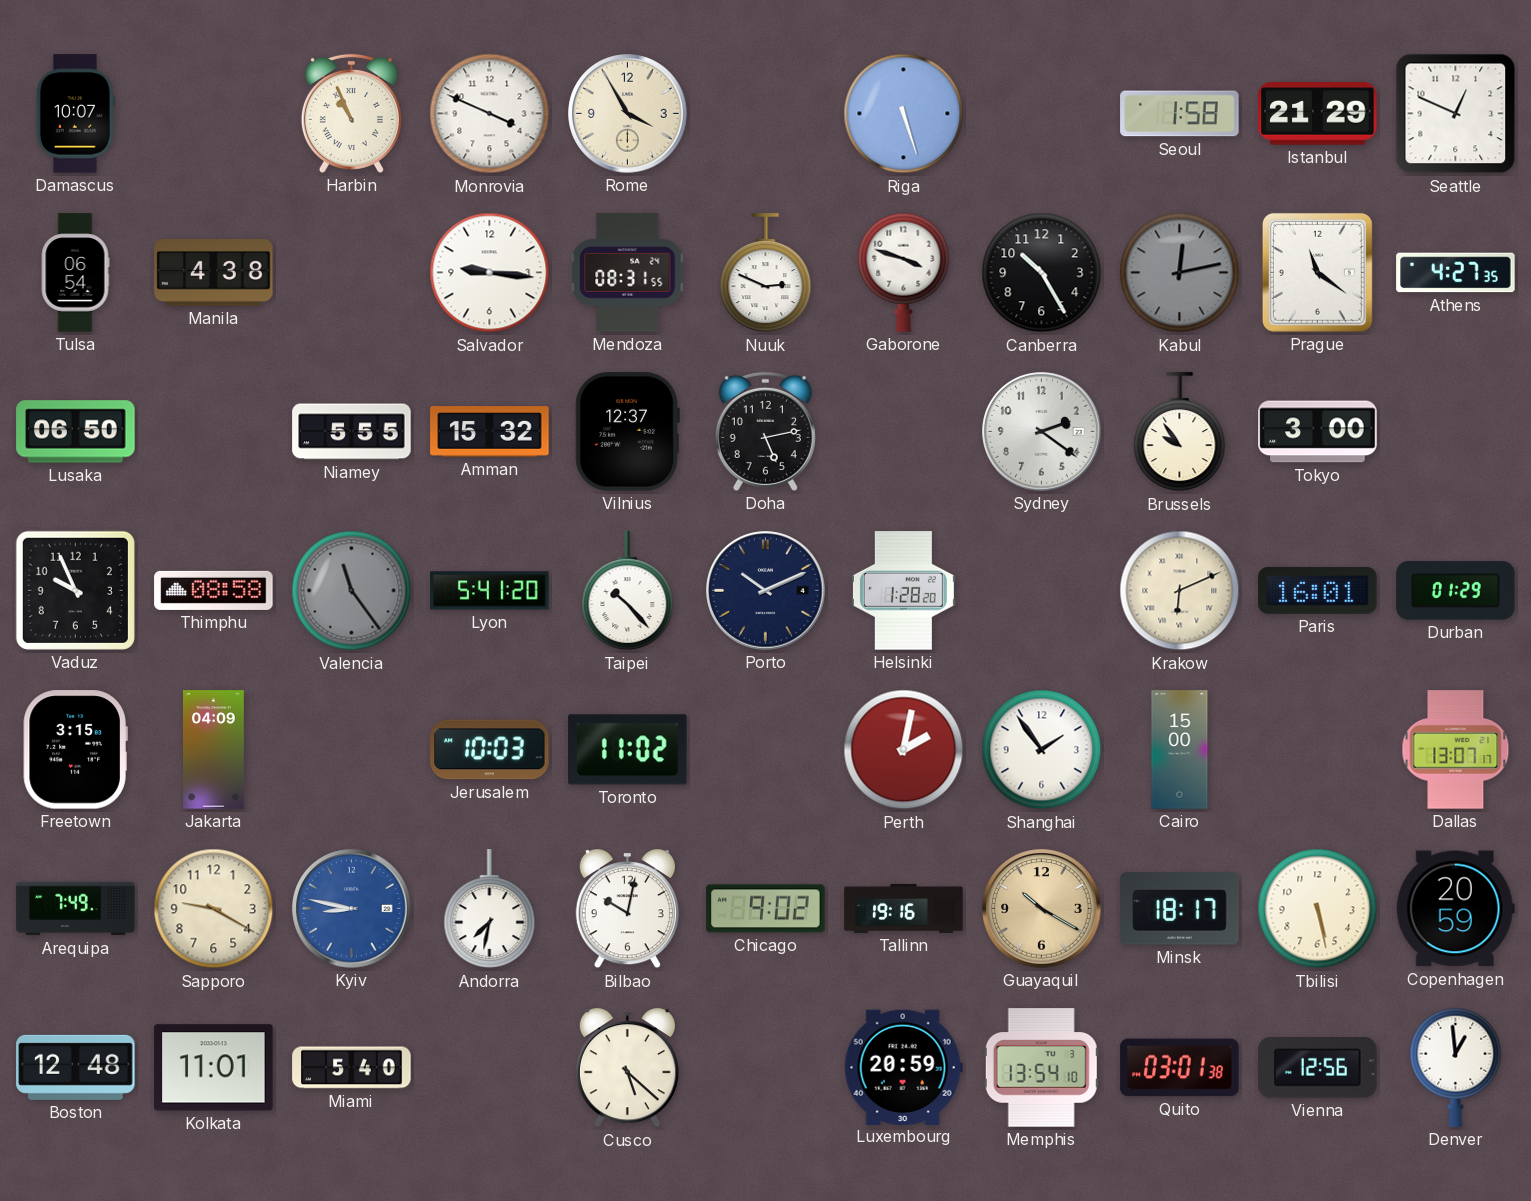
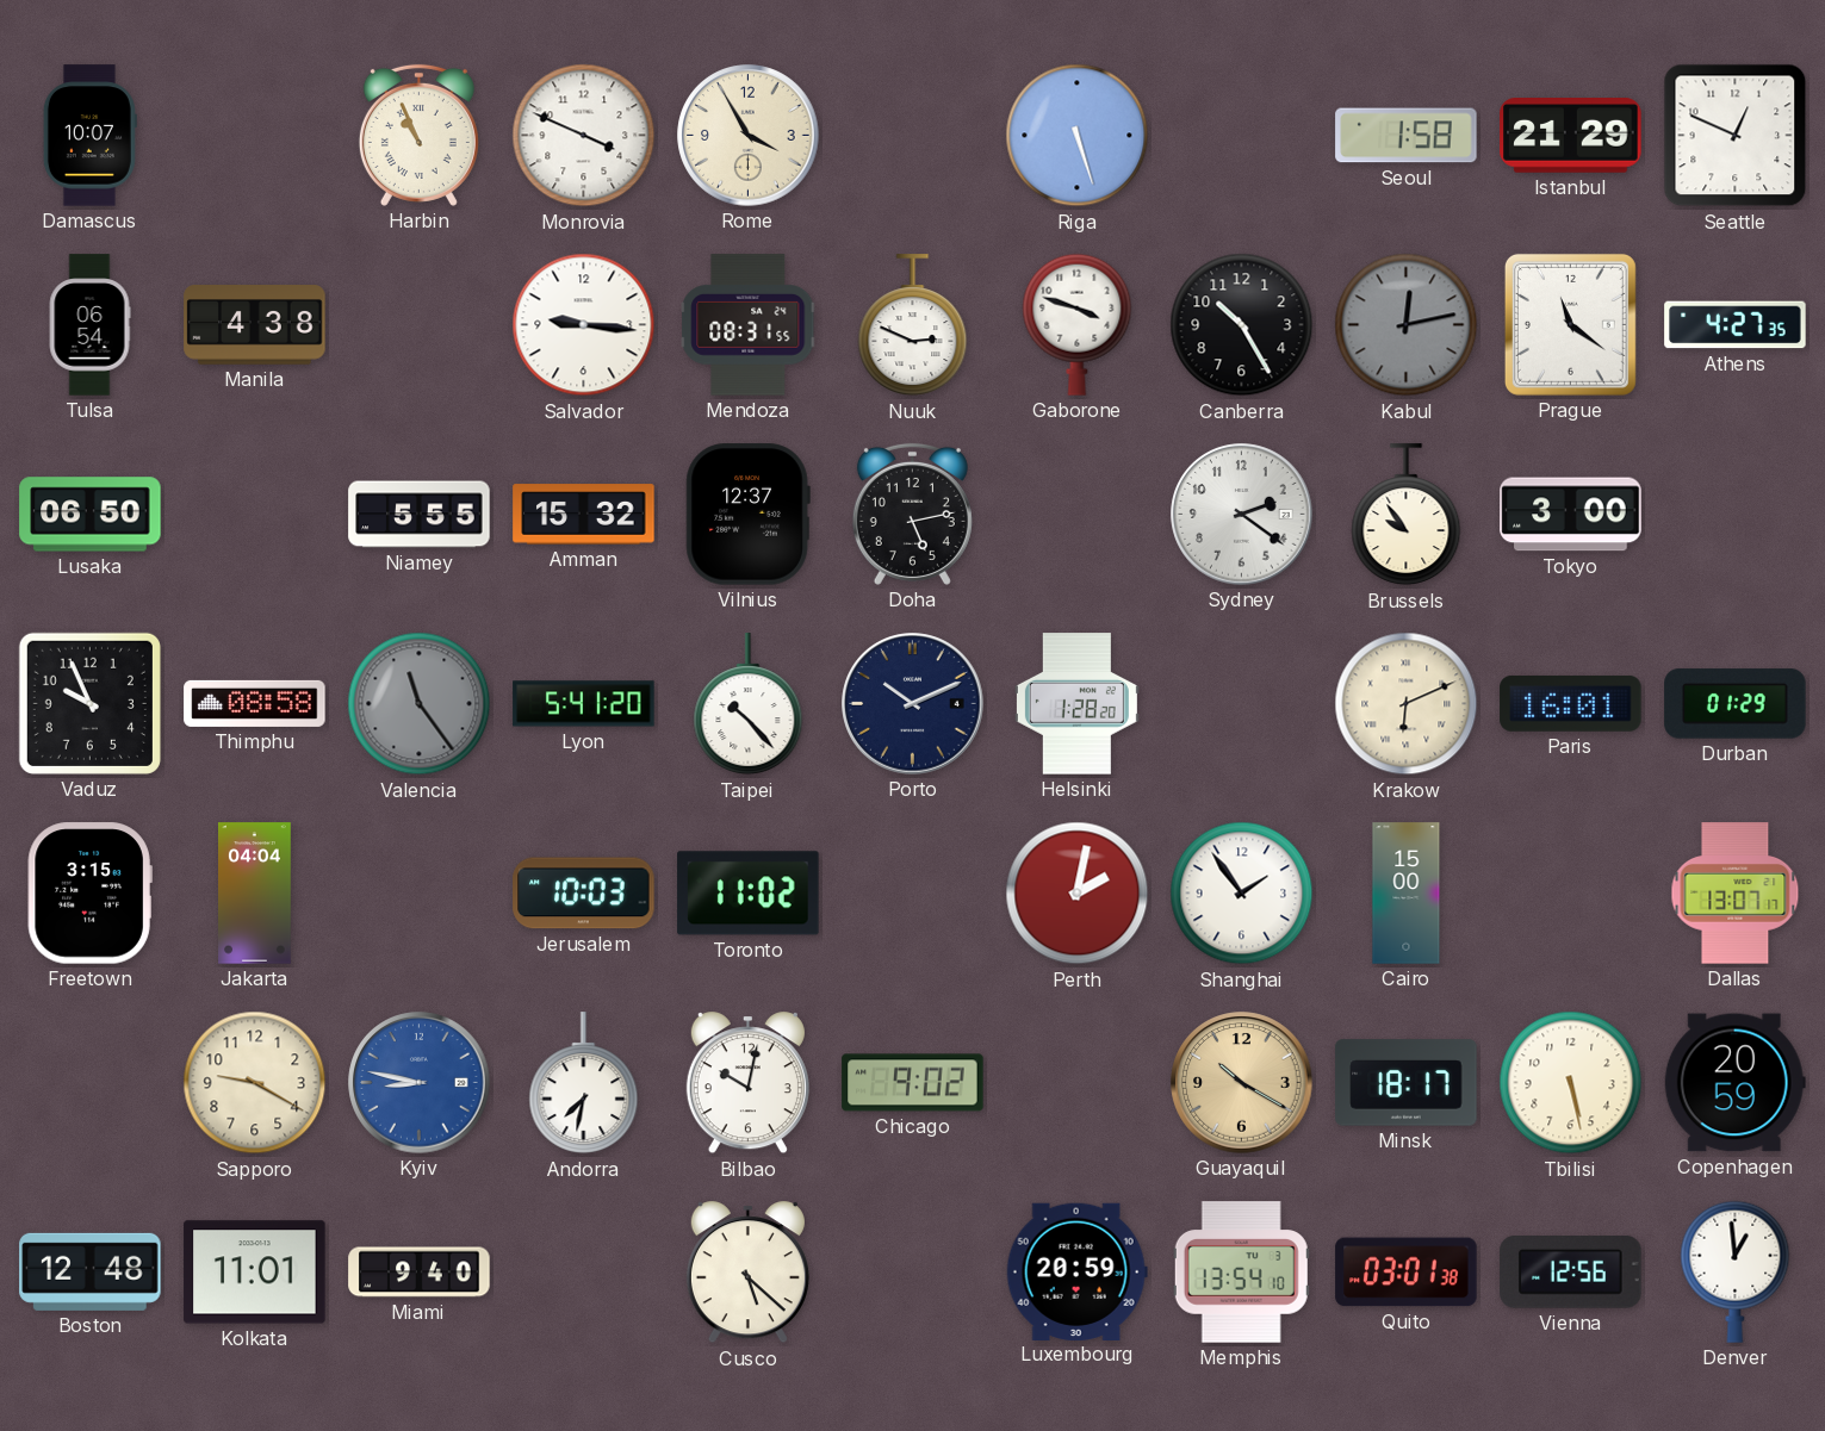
Jakarta: 04:09 -> 04:04
Arequipa: 7:49 -> none
Tallinn: 19:16 -> none
Miami: 5:40 -> 9:40
